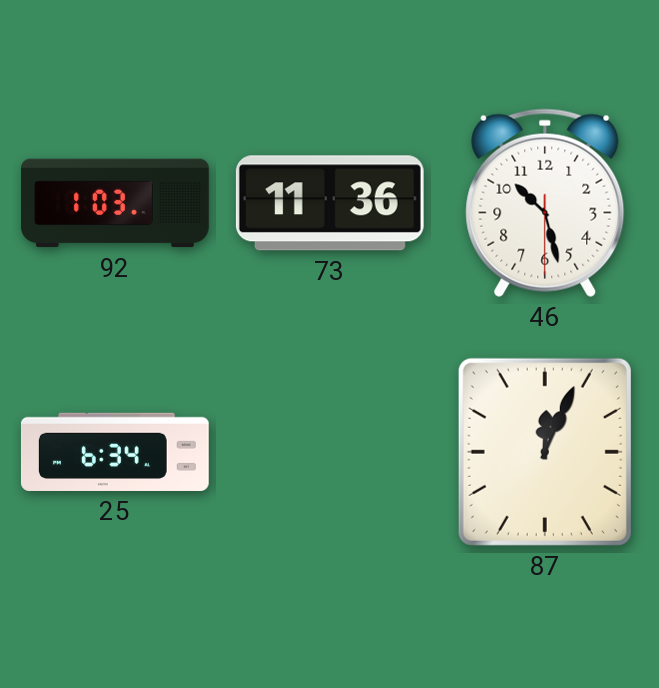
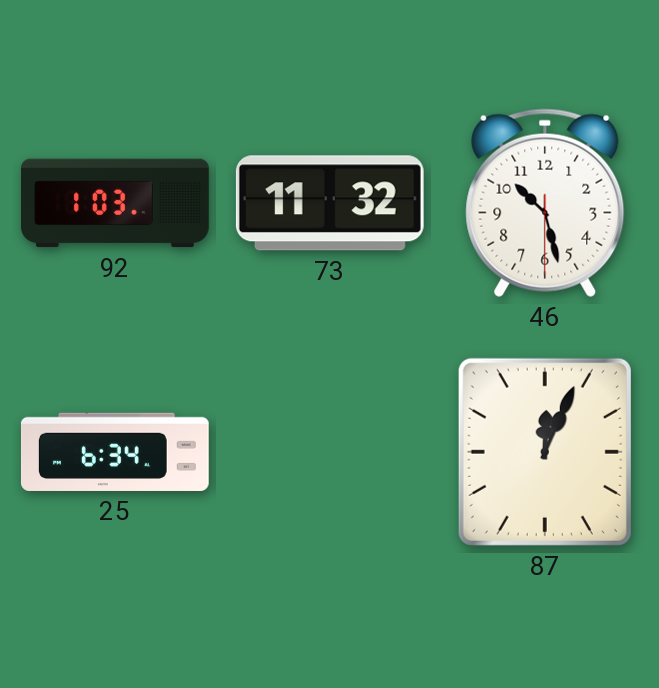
73: 11:36 -> 11:32
